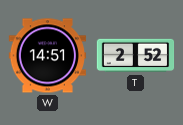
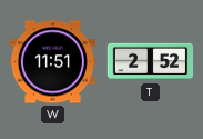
W: 14:51 -> 11:51
